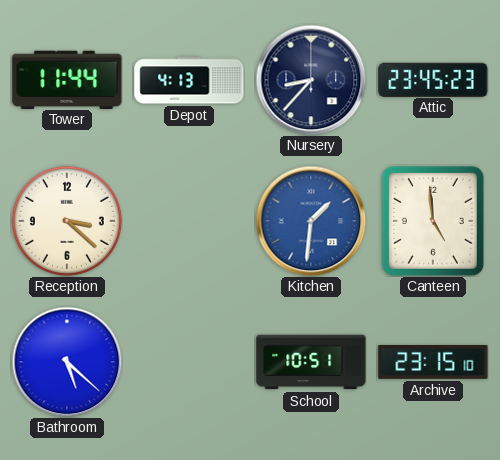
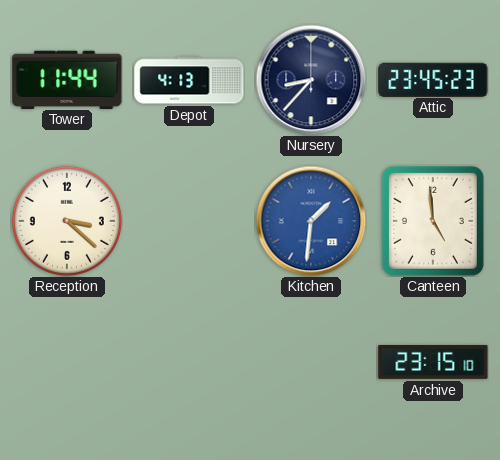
Bathroom: 5:22 -> none
School: 10:51 -> none
